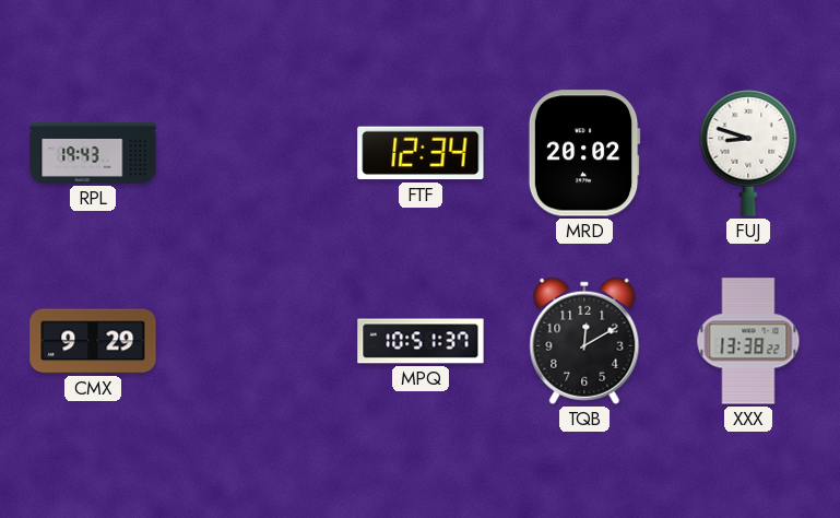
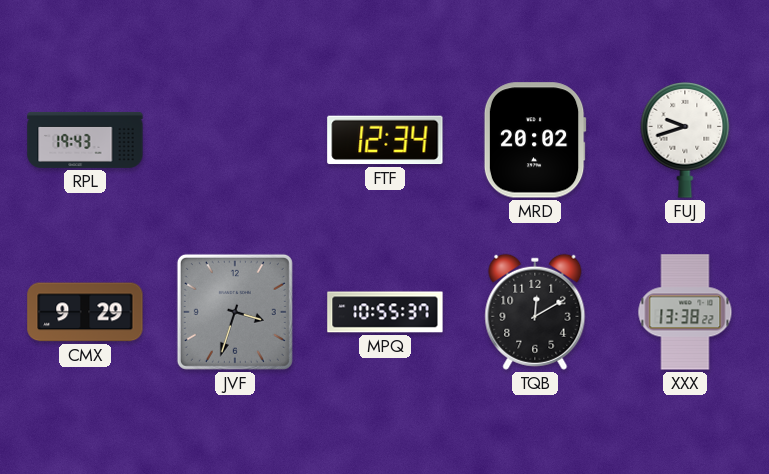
FUJ: 8:48 -> 9:42
JVF: none -> 3:33
MPQ: 10:51 -> 10:55
